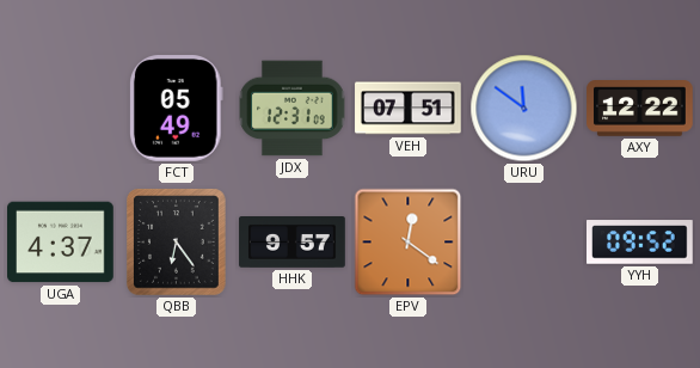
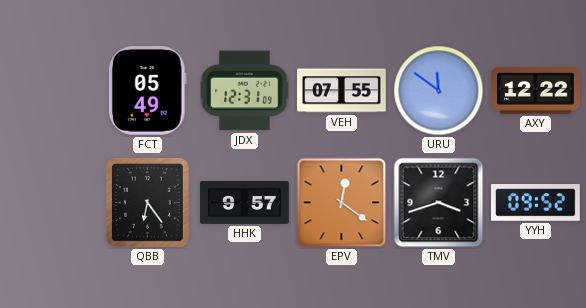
VEH: 07:51 -> 07:55
UGA: 4:37 -> none
TMV: none -> 3:42
